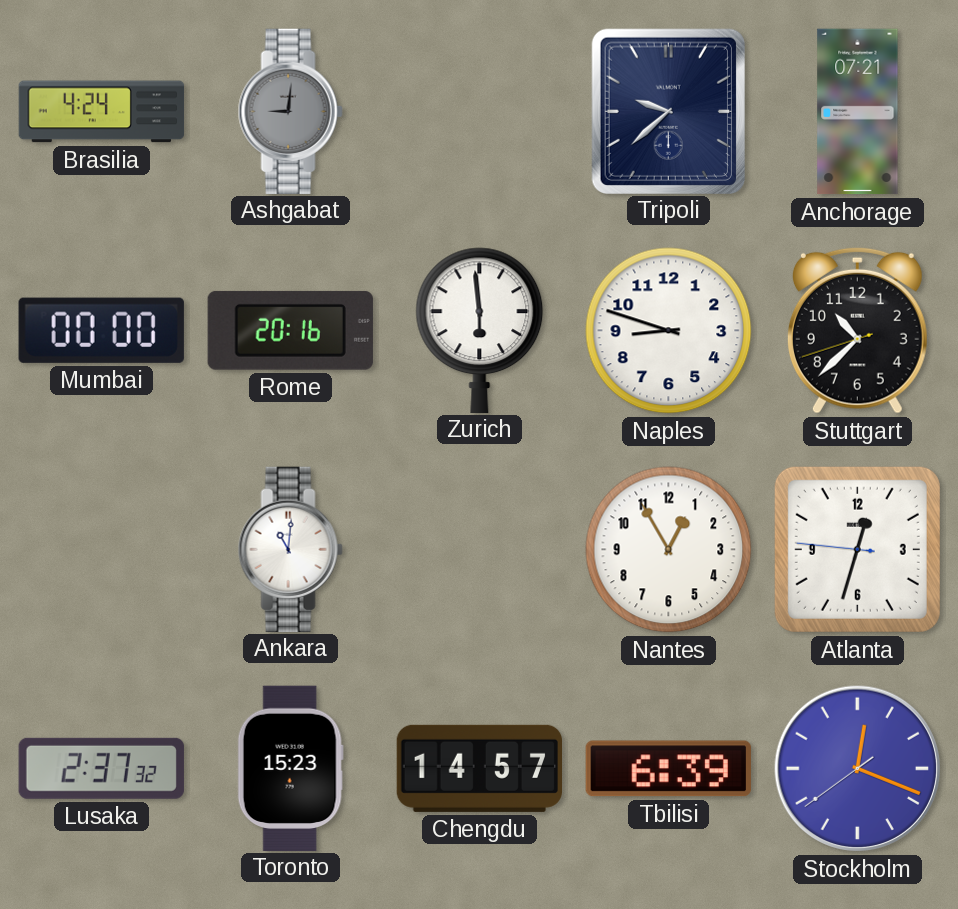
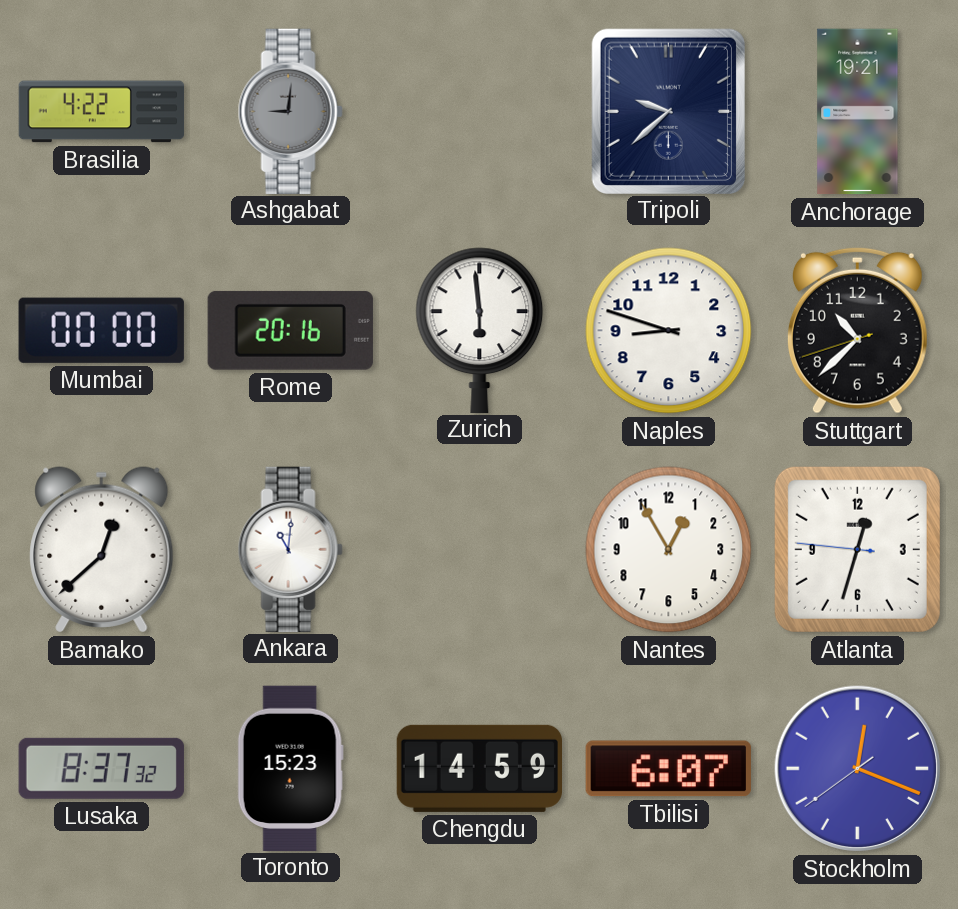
Brasilia: 4:24 -> 4:22
Anchorage: 07:21 -> 19:21
Bamako: none -> 12:38
Lusaka: 2:37 -> 8:37
Chengdu: 14:57 -> 14:59
Tbilisi: 6:39 -> 6:07
